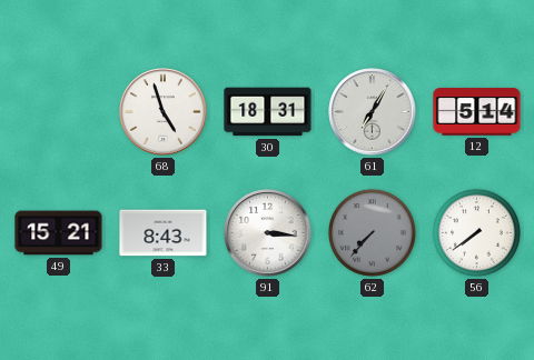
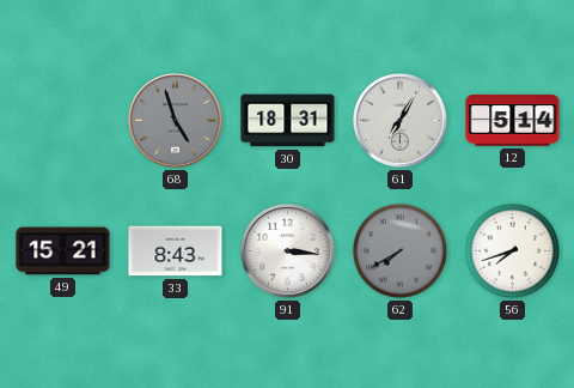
68 dial: white -> grey
62: 7:37 -> 7:40
56: 7:39 -> 7:42
